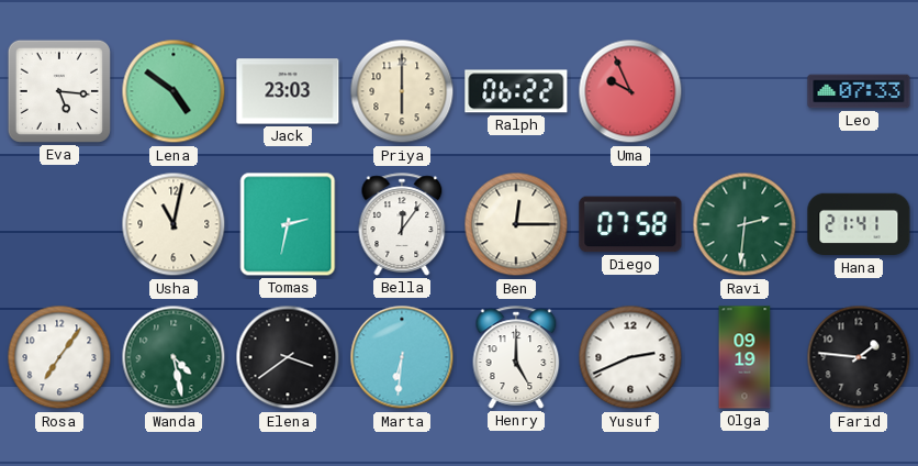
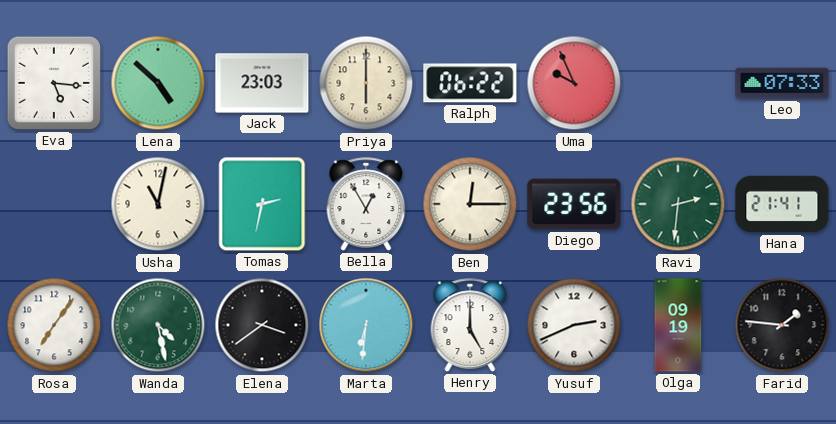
Lena: 4:51 -> 4:52
Bella: 12:06 -> 12:55
Diego: 07:58 -> 23:56
